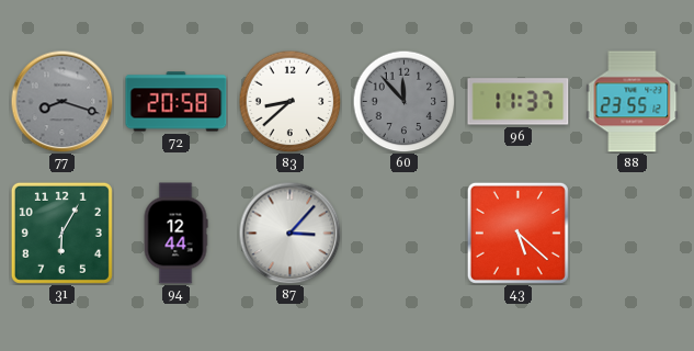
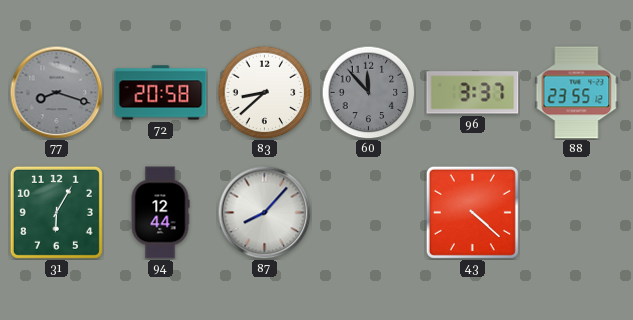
96: 11:37 -> 3:37
87: 3:07 -> 8:07
43: 5:22 -> 4:22
